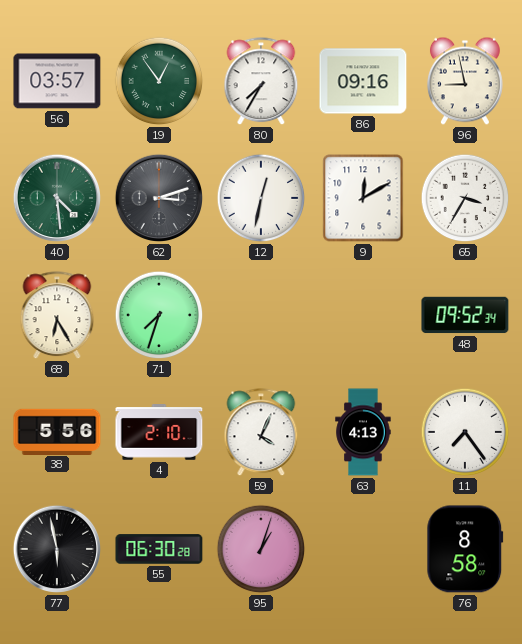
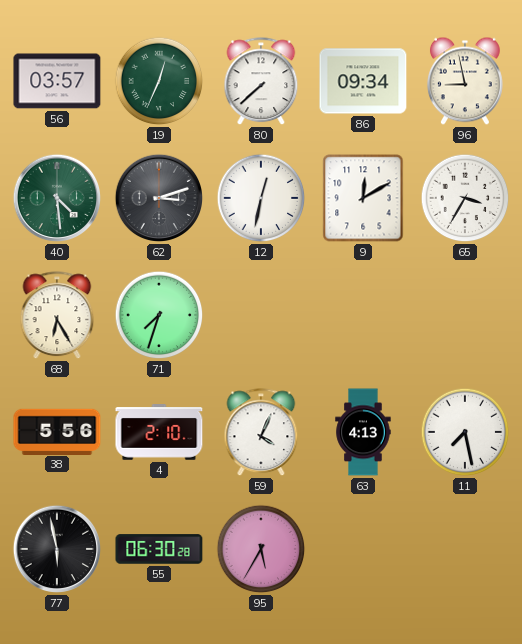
19: 12:54 -> 12:34
80: 7:35 -> 7:38
86: 09:16 -> 09:34
48: 09:52 -> none
11: 7:24 -> 7:28
95: 1:03 -> 5:35
76: 8:58 -> none
